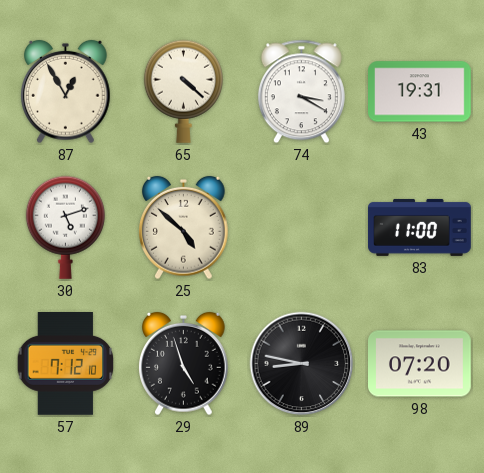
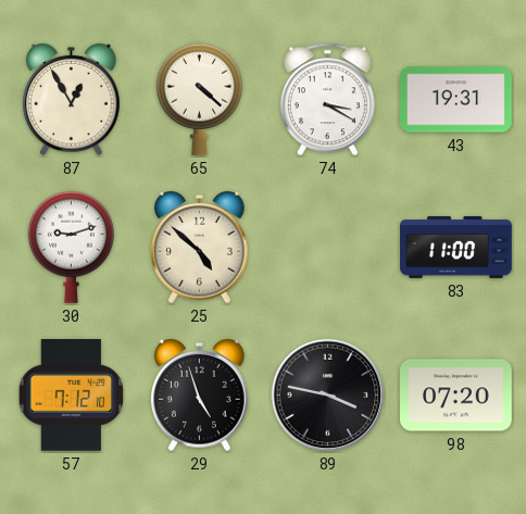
30: 5:12 -> 9:12
89: 8:47 -> 3:47
